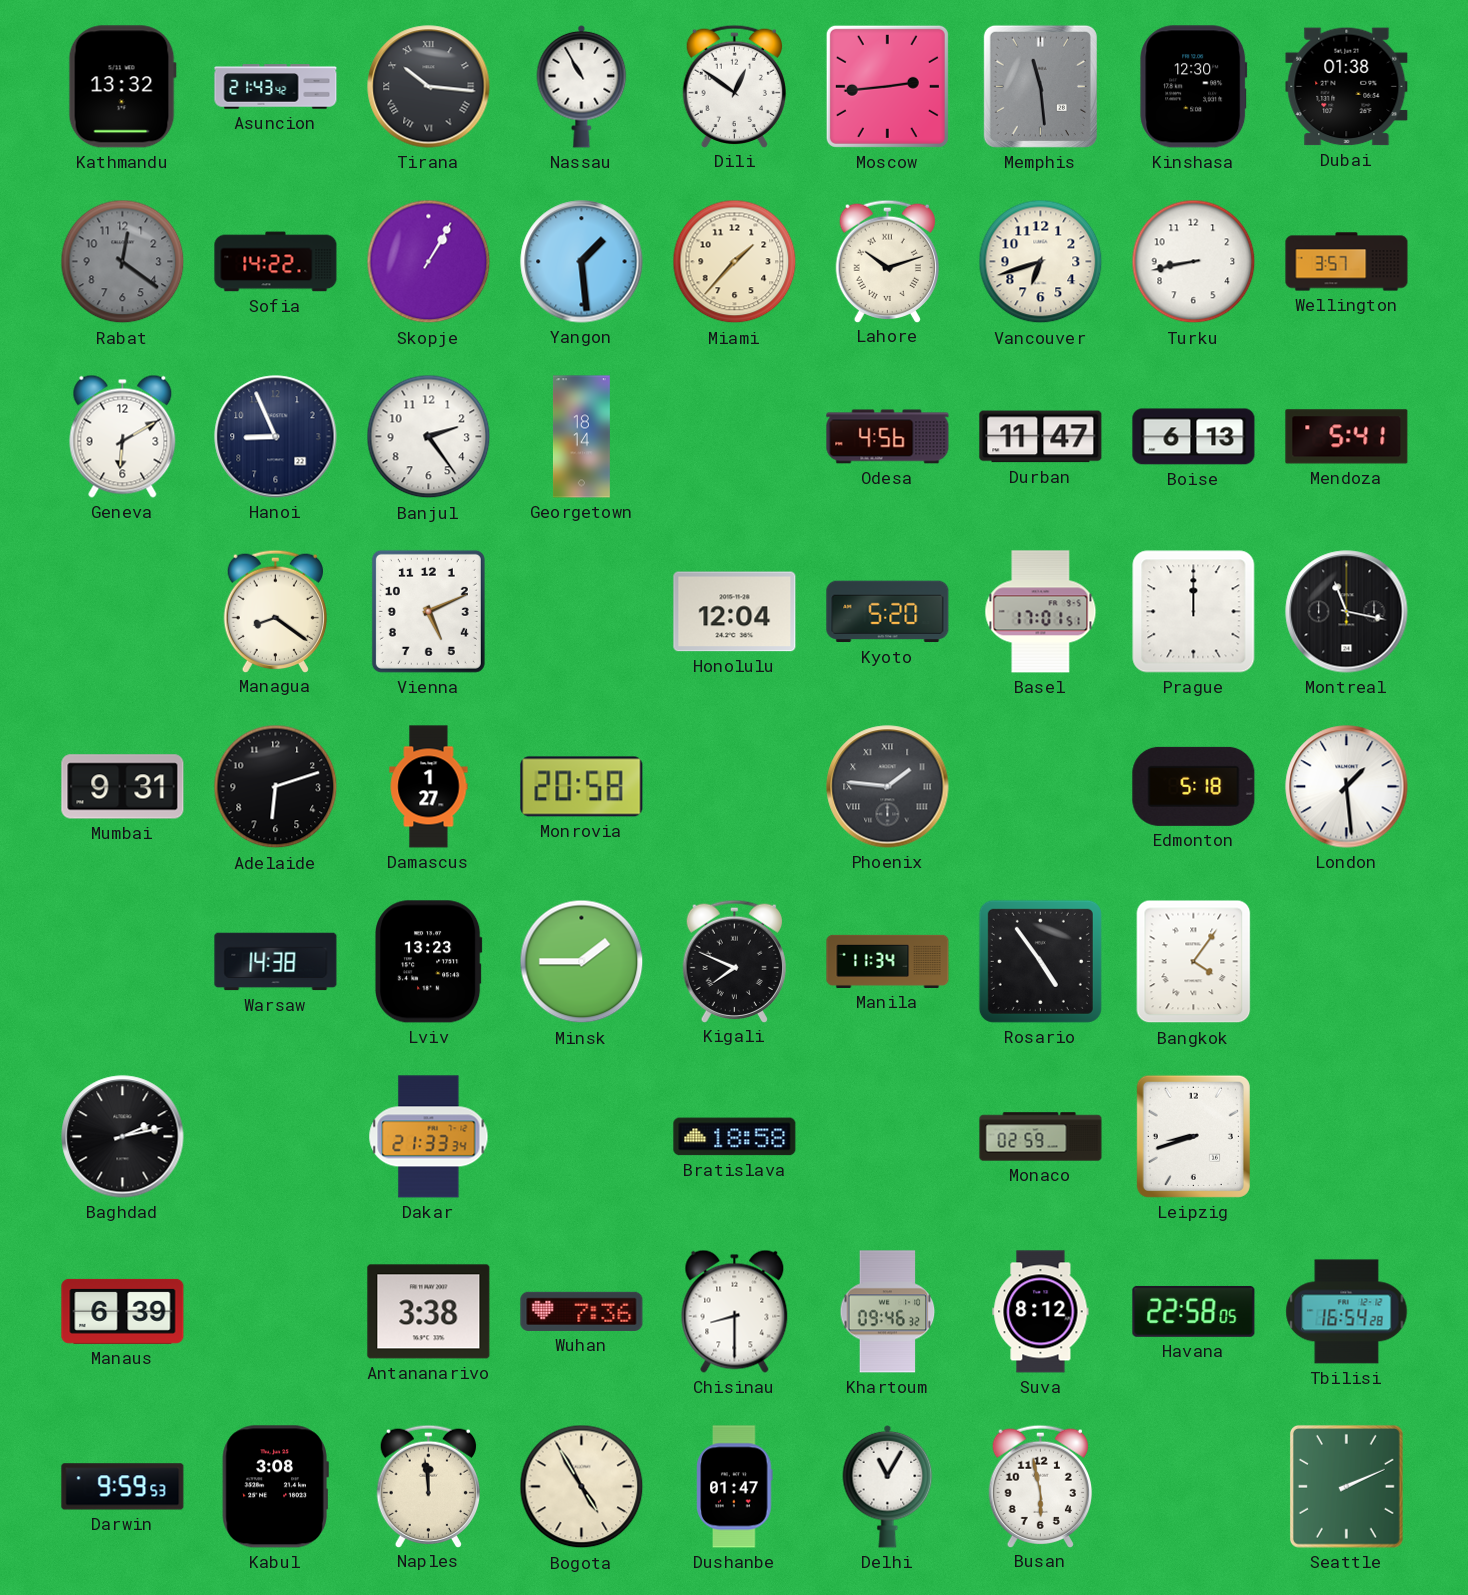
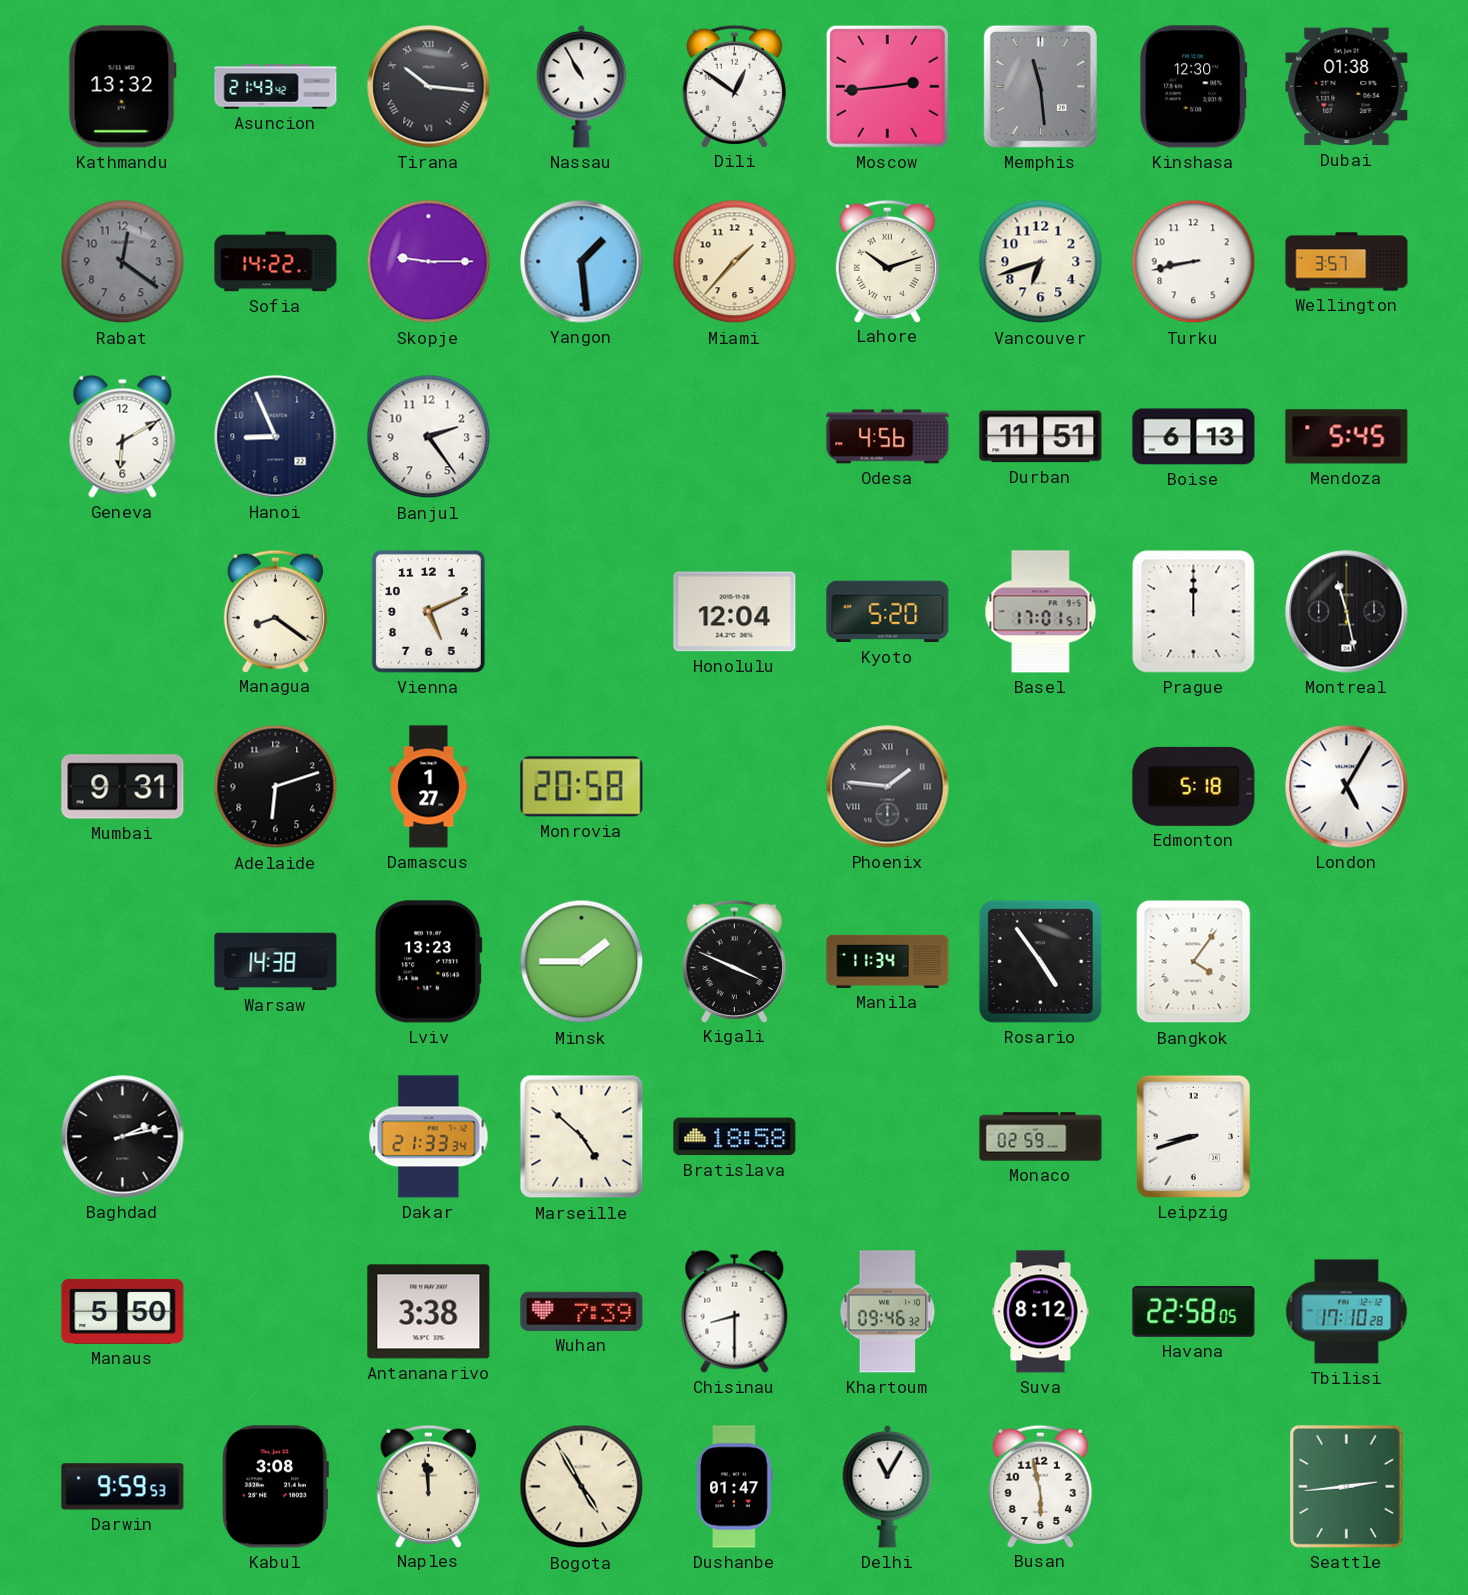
Skopje: 1:05 -> 9:15
Georgetown: 18:14 -> none
Durban: 11:47 -> 11:51
Mendoza: 5:41 -> 5:45
Montreal: 11:17 -> 11:28
London: 1:29 -> 5:05
Kigali: 7:49 -> 3:49
Marseille: none -> 4:52
Manaus: 6:39 -> 5:50
Wuhan: 7:36 -> 7:39
Tbilisi: 16:54 -> 17:10
Seattle: 2:11 -> 2:44
